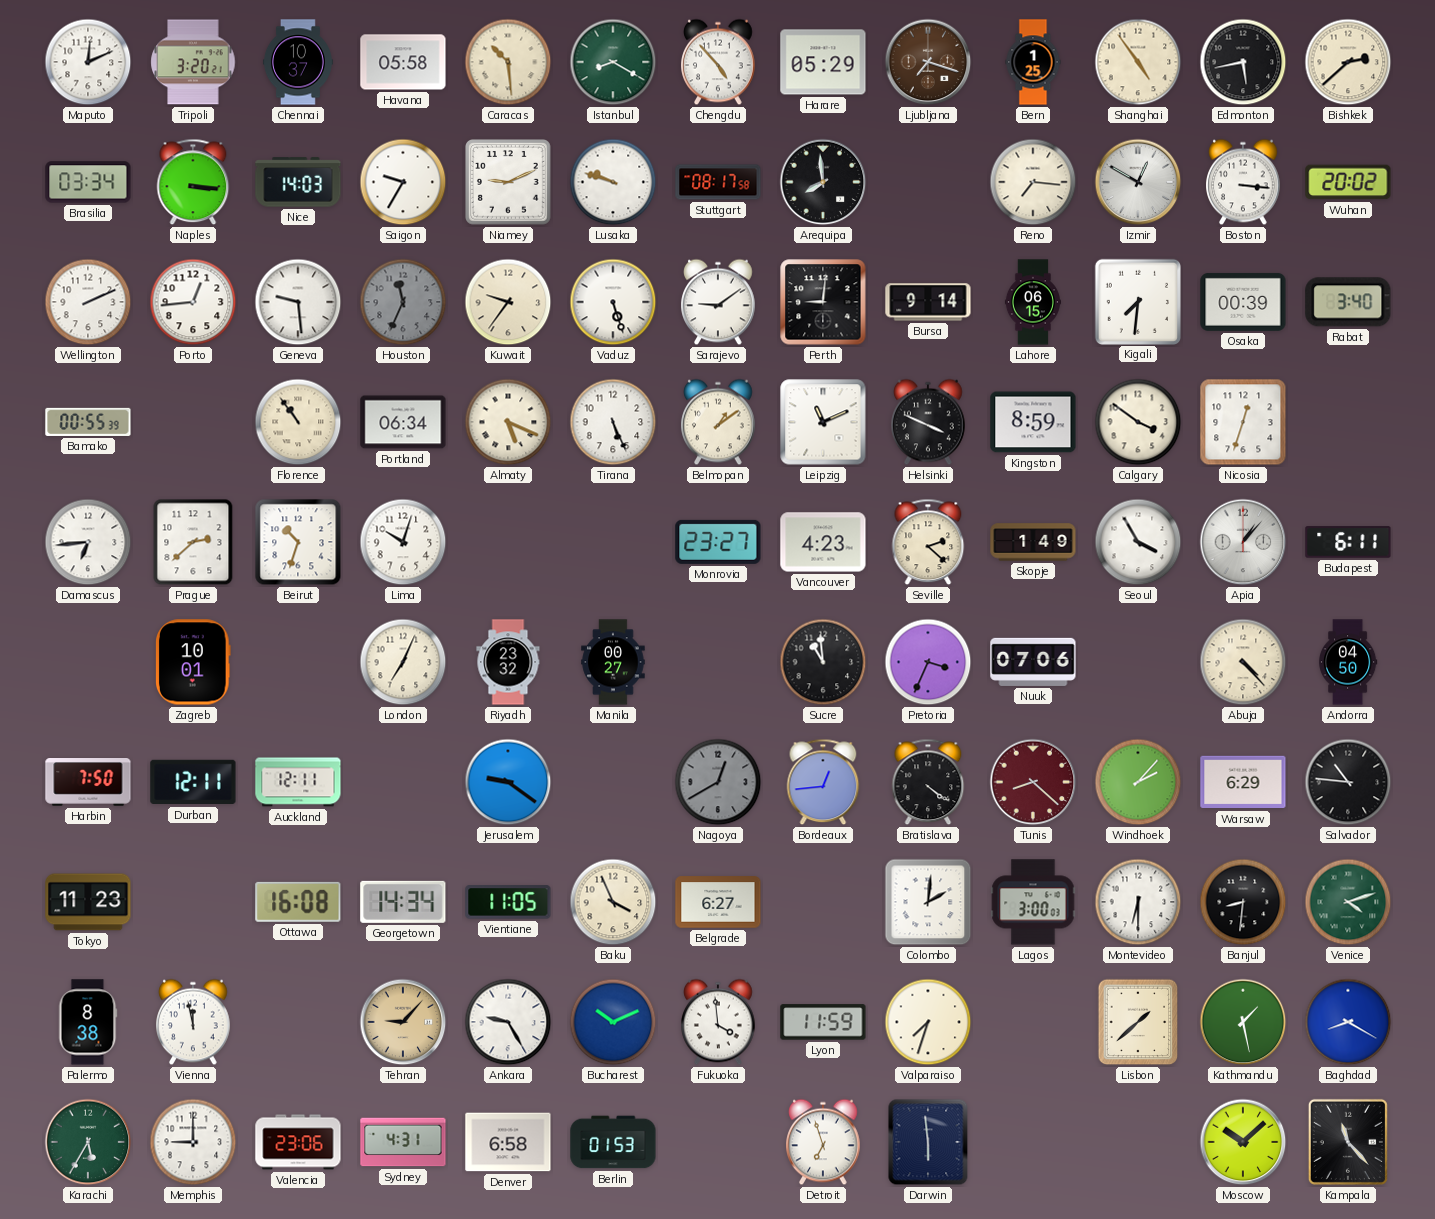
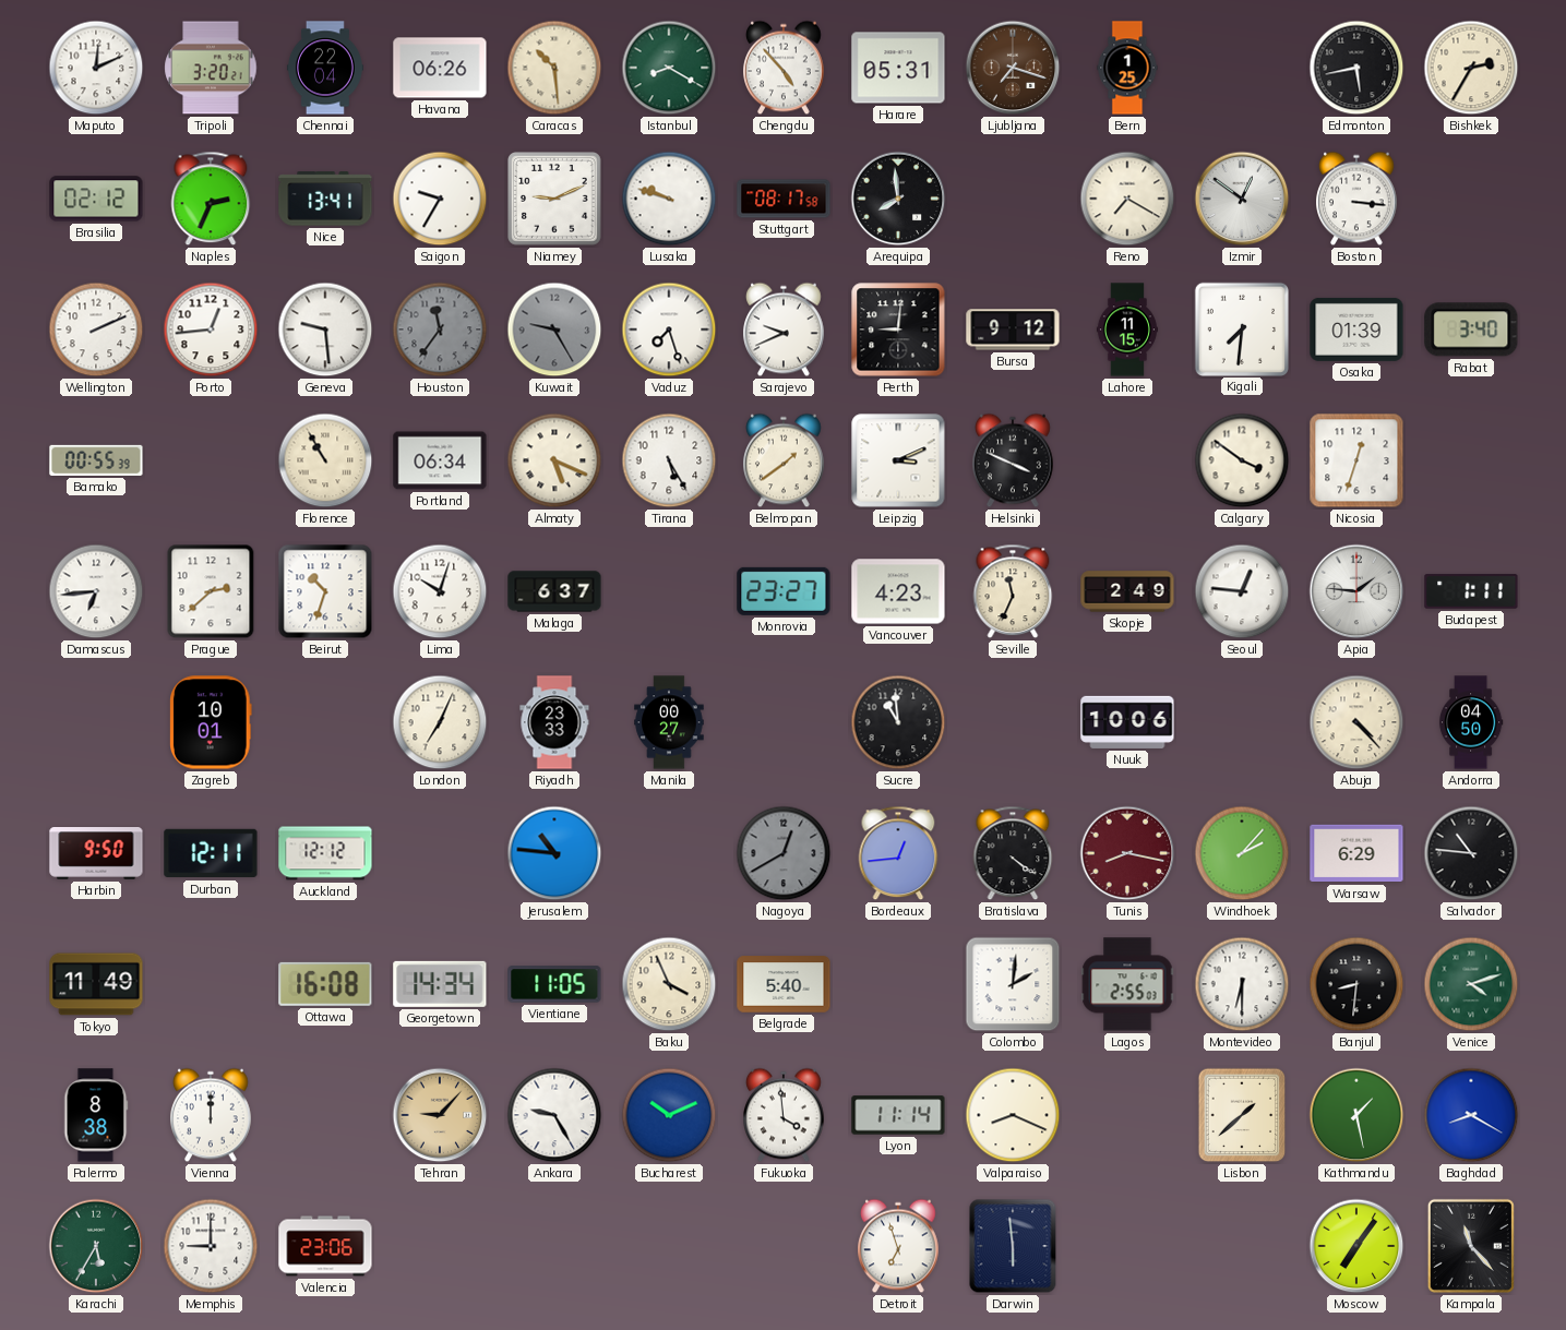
Chennai: 10:37 -> 22:04
Havana: 05:58 -> 06:26
Harare: 05:29 -> 05:31
Shanghai: 4:54 -> none
Bishkek: 2:38 -> 2:35
Brasilia: 03:34 -> 02:12
Naples: 3:16 -> 2:34
Nice: 14:03 -> 13:41
Reno: 7:16 -> 7:20
Izmir: 12:50 -> 12:51
Wuhan: 20:02 -> none
Houston: 11:34 -> 11:36
Kuwait: 9:36 -> 9:25
Kuwait dial: cream -> grey
Vaduz: 5:27 -> 7:27
Sarajevo: 9:09 -> 9:41
Bursa: 9:14 -> 9:12
Lahore: 06:15 -> 11:15
Osaka: 00:39 -> 01:39
Florence: 10:54 -> 10:55
Tirana: 5:26 -> 5:25
Belmopan: 1:09 -> 1:39
Leipzig: 11:11 -> 3:11
Kingston: 8:59 -> none
Malaga: none -> 6:37
Seville: 2:22 -> 11:34
Skopje: 1:49 -> 2:49
Seoul: 3:55 -> 12:46
Apia: 1:07 -> 1:46
Budapest: 6:11 -> 1:11
Riyadh: 23:32 -> 23:33
Pretoria: 3:34 -> none
Nuuk: 07:06 -> 10:06
Harbin: 7:50 -> 9:50
Auckland: 12:11 -> 12:12
Jerusalem: 9:21 -> 10:46
Tunis: 8:22 -> 8:17
Tokyo: 11:23 -> 11:49
Belgrade: 6:27 -> 5:40
Lagos: 3:00 -> 2:55
Vienna: 11:58 -> 12:00
Lyon: 11:59 -> 11:14
Valparaiso: 7:33 -> 8:19
Sydney: 4:31 -> none
Denver: 6:58 -> none
Berlin: 01:53 -> none
Moscow: 10:08 -> 7:06
